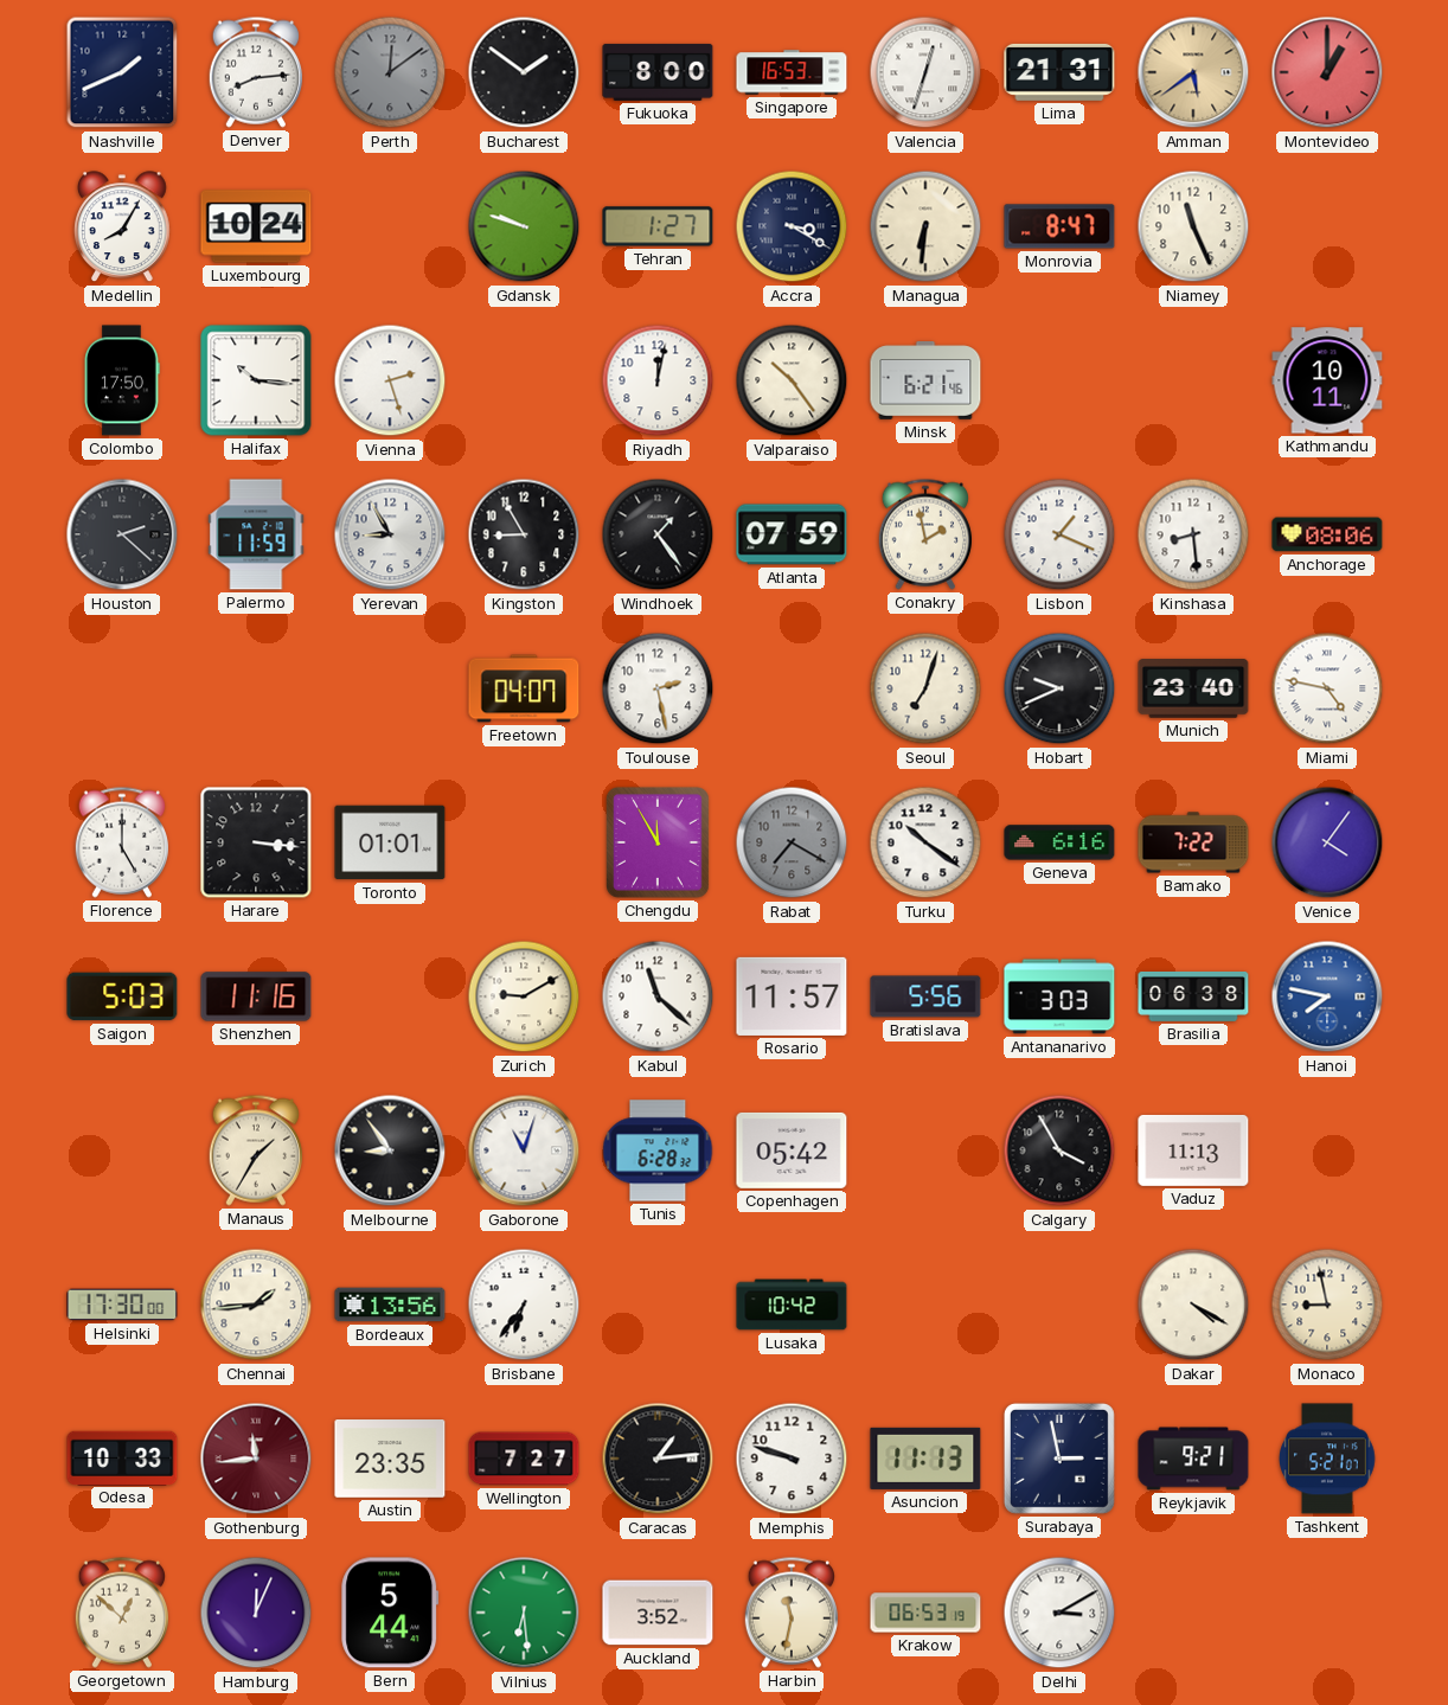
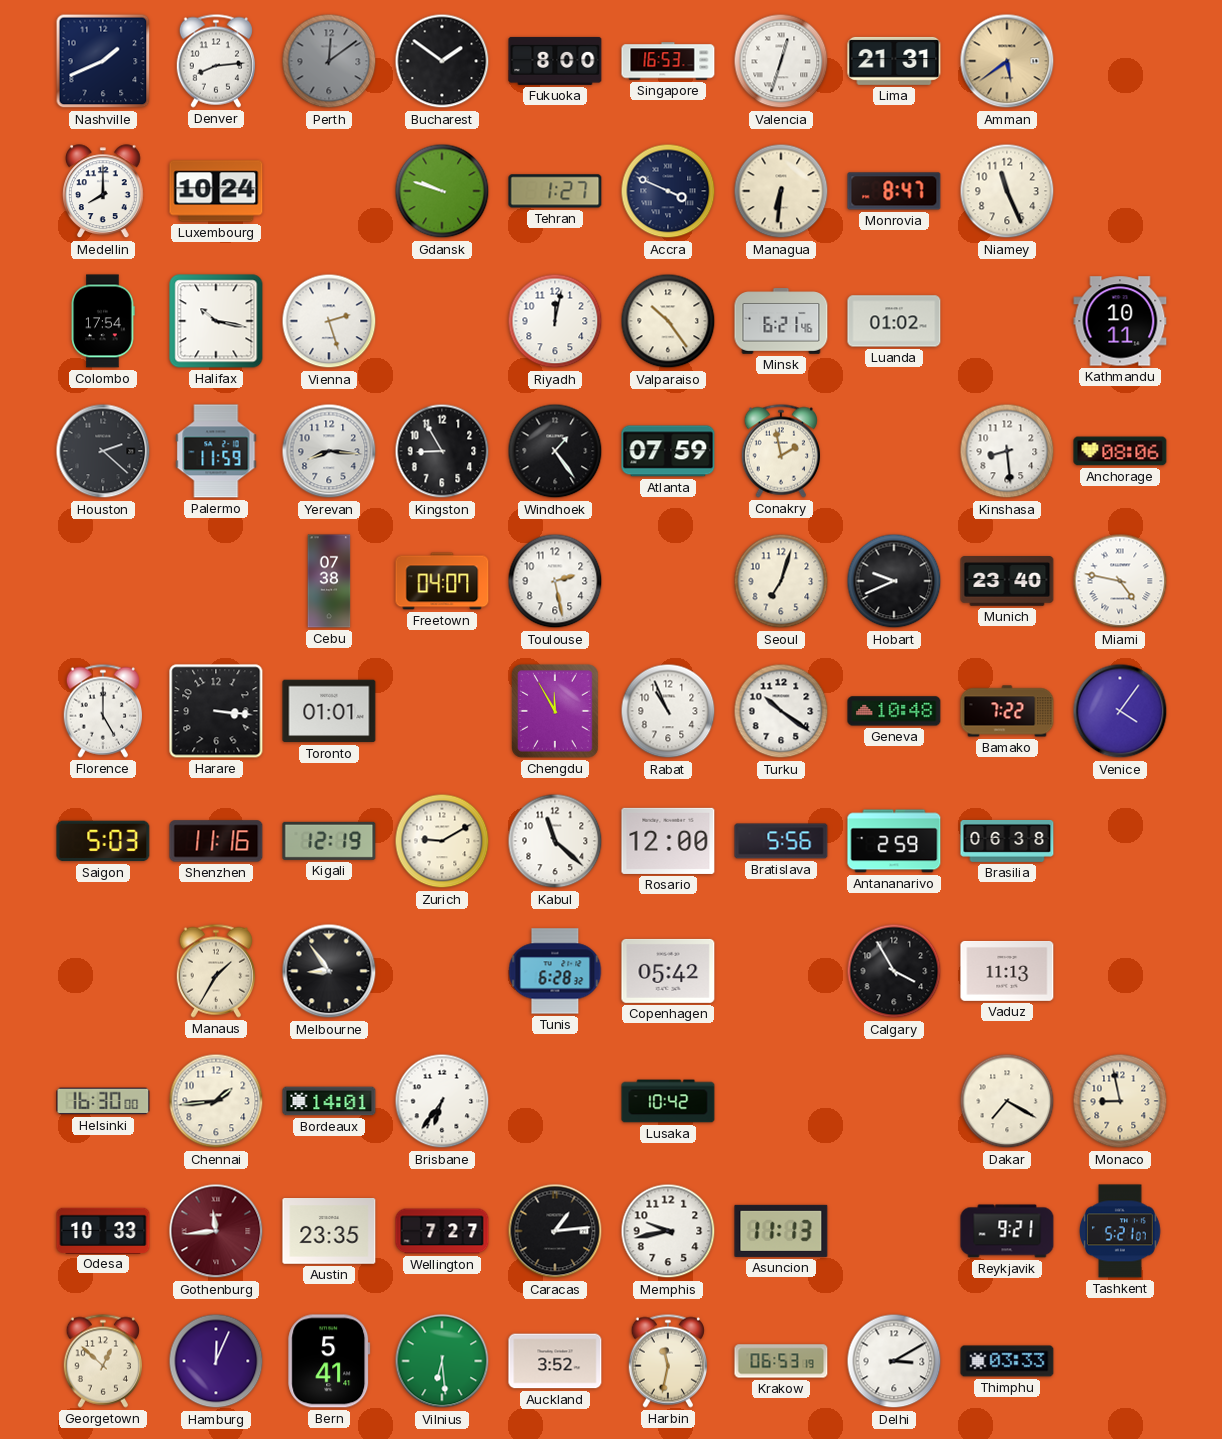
Montevideo: 1:00 -> none
Medellin: 8:05 -> 8:00
Accra: 3:20 -> 3:49
Colombo: 17:50 -> 17:54
Halifax: 10:16 -> 10:17
Luanda: none -> 01:02
Yerevan: 8:55 -> 8:16
Lisbon: 1:19 -> none
Cebu: none -> 07:38
Rabat: 7:20 -> 10:56
Rabat dial: grey -> white
Geneva: 6:16 -> 10:48
Kigali: none -> 12:19
Rosario: 11:57 -> 12:00
Antananarivo: 3:03 -> 2:59
Hanoi: 7:47 -> none
Gaborone: 11:03 -> none
Helsinki: 17:30 -> 16:30
Bordeaux: 13:56 -> 14:01
Dakar: 4:20 -> 7:20
Memphis: 9:48 -> 9:43
Surabaya: 2:58 -> none
Bern: 5:44 -> 5:41
Thimphu: none -> 03:33
